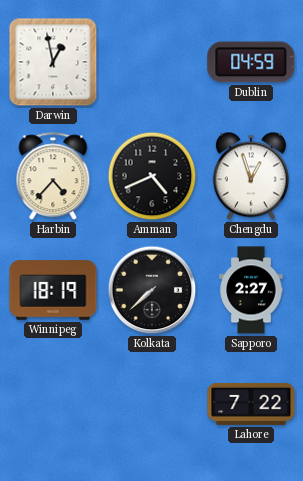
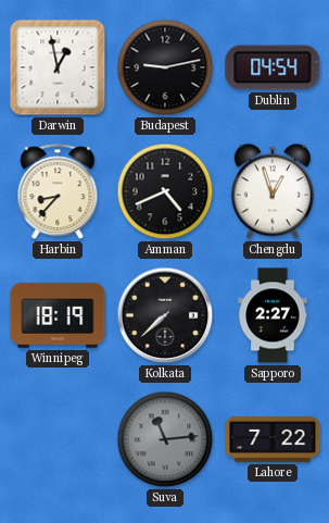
Budapest: none -> 9:13
Dublin: 04:59 -> 04:54
Harbin: 4:37 -> 8:37
Suva: none -> 11:14
